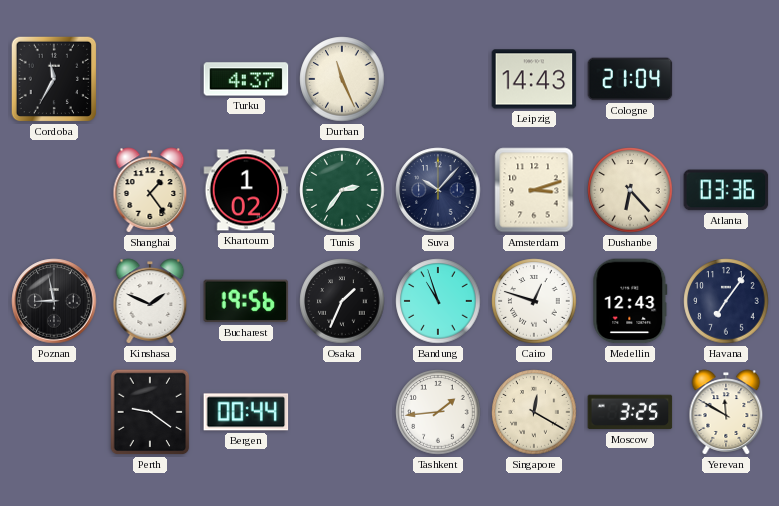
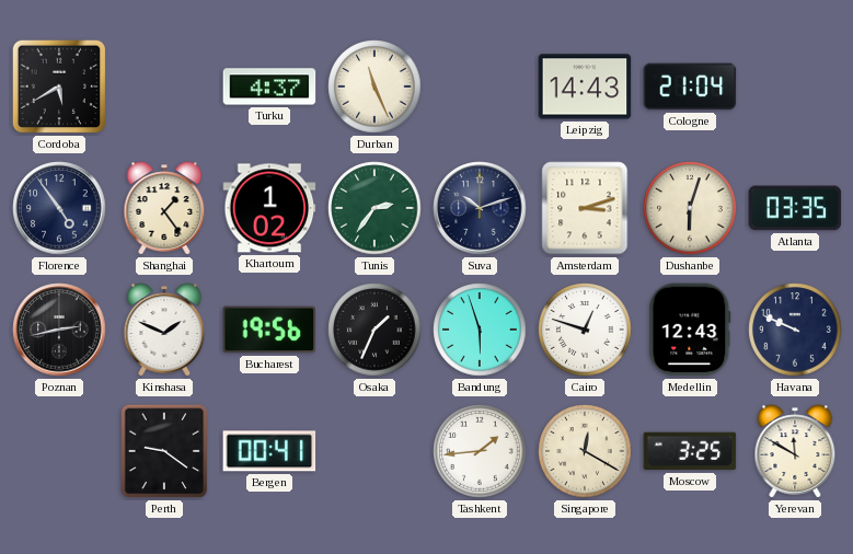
Cordoba: 11:35 -> 5:40
Florence: none -> 4:54
Suva: 10:07 -> 10:12
Dushanbe: 6:23 -> 6:03
Atlanta: 03:36 -> 03:35
Poznan: 8:58 -> 2:43
Bandung: 10:57 -> 5:57
Havana: 7:06 -> 9:49
Bergen: 00:44 -> 00:41
